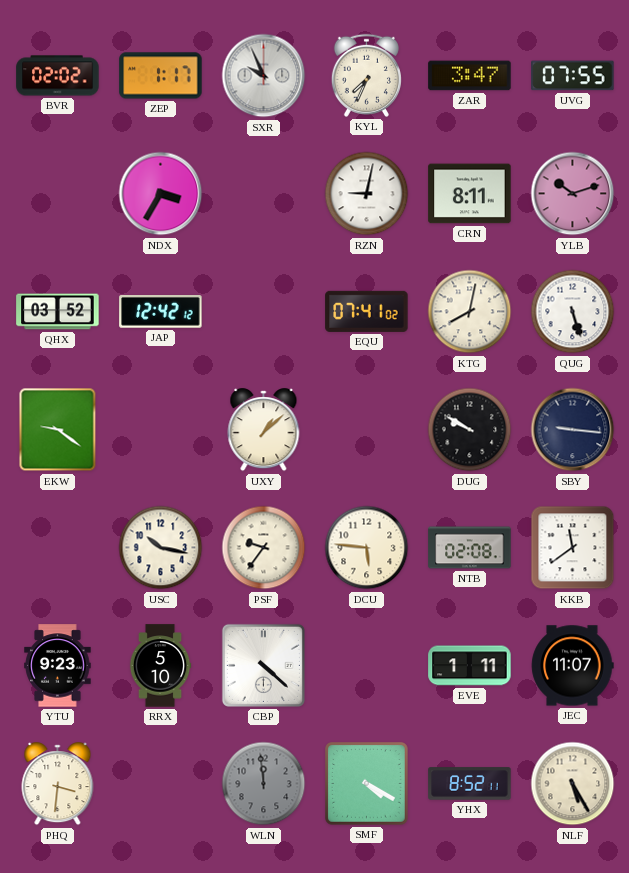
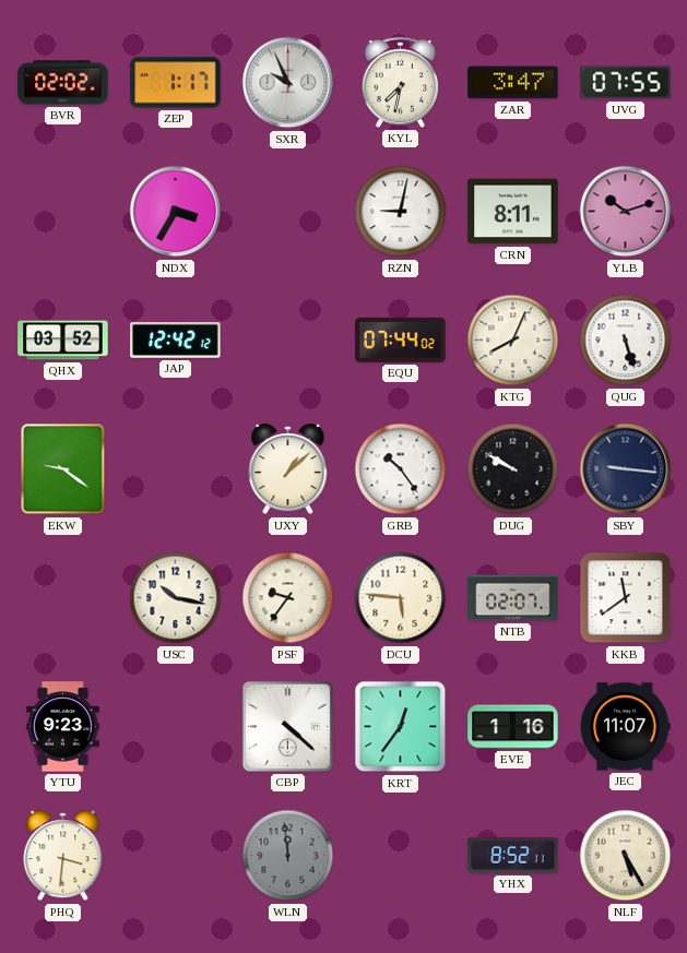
KYL: 7:34 -> 7:32
EQU: 07:41 -> 07:44
KTG: 8:02 -> 8:04
GRB: none -> 10:24
NTB: 02:08 -> 02:07
RRX: 5:10 -> none
KRT: none -> 12:36
EVE: 1:11 -> 1:16
SMF: 4:20 -> none
